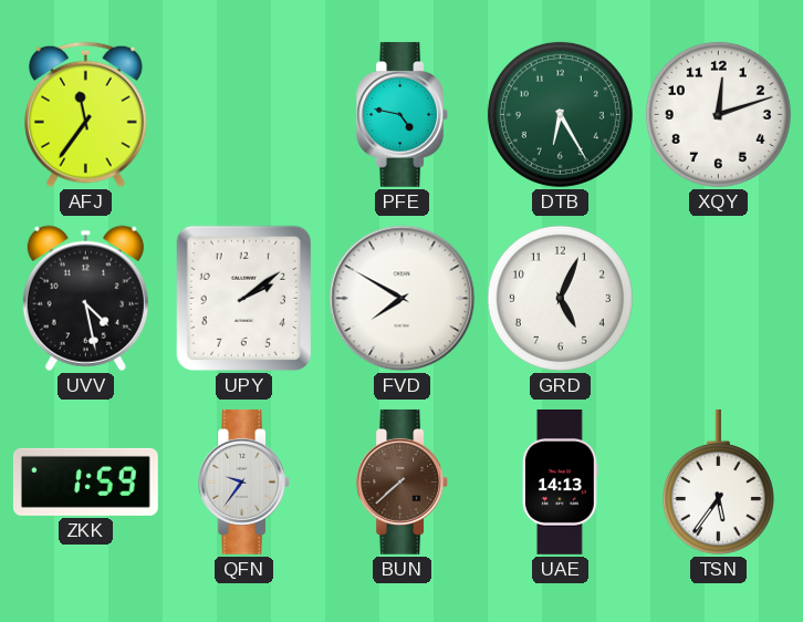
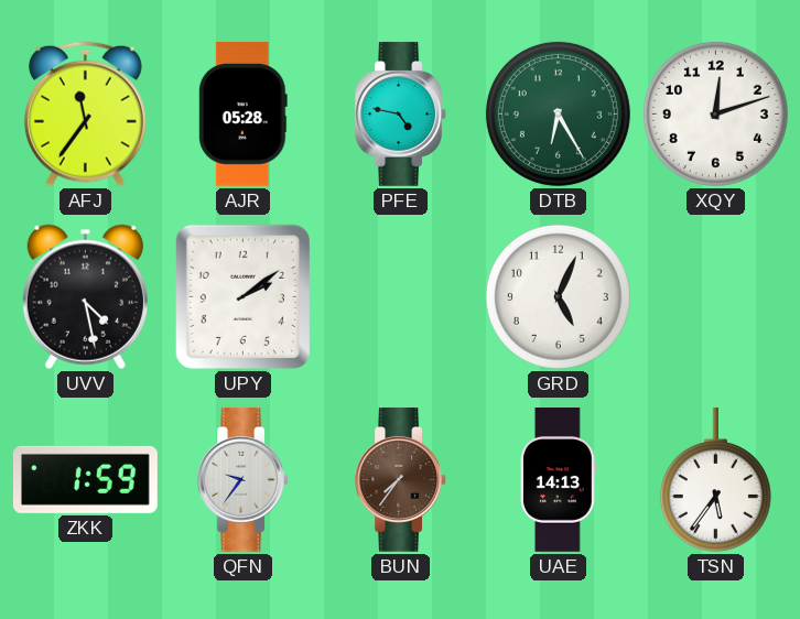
AJR: none -> 05:28
FVD: 7:50 -> none
BUN: 7:38 -> 7:36
